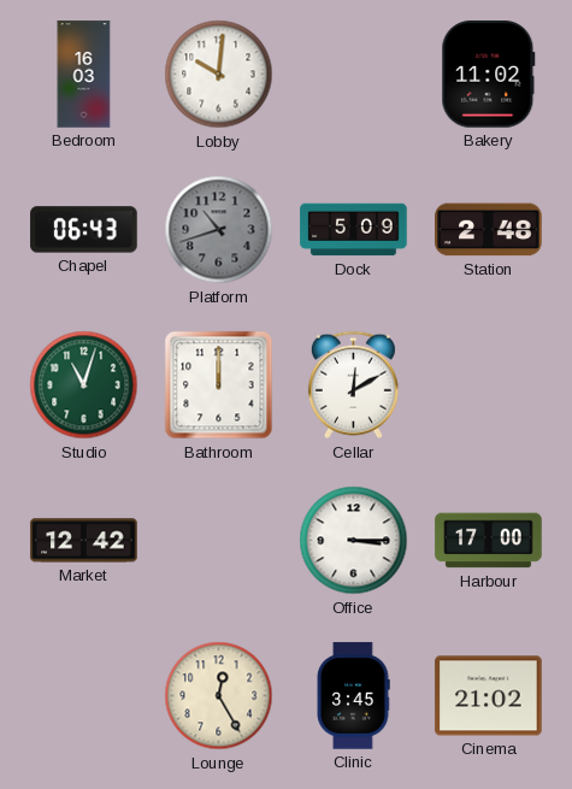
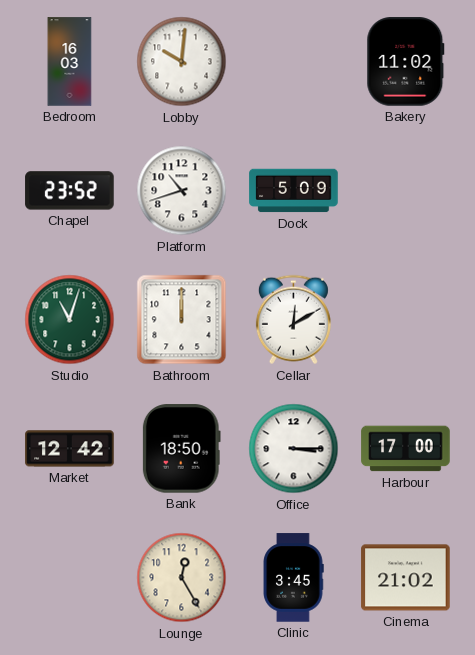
Chapel: 06:43 -> 23:52
Platform dial: grey -> white
Station: 2:48 -> none
Bank: none -> 18:50
